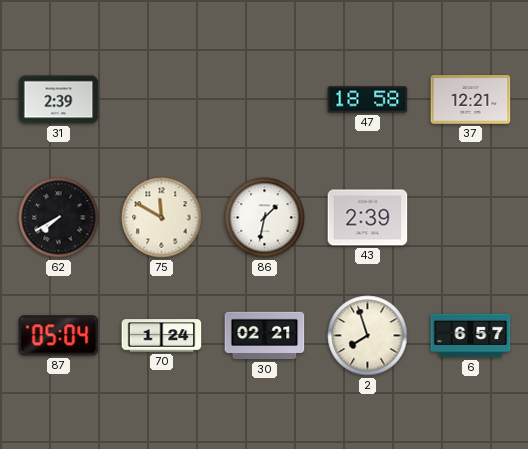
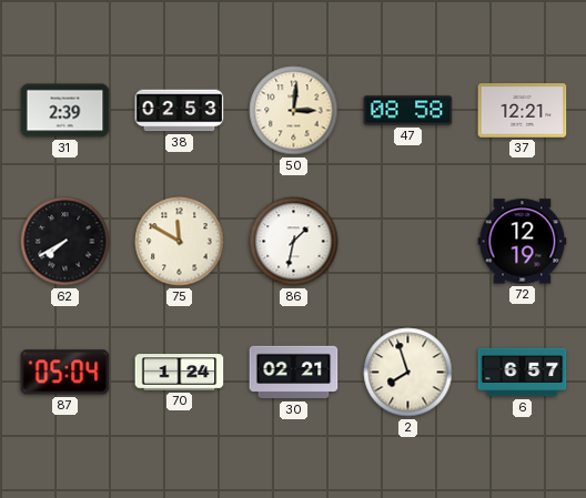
38: none -> 02:53
50: none -> 3:01
47: 18:58 -> 08:58
43: 2:39 -> none
72: none -> 12:19
